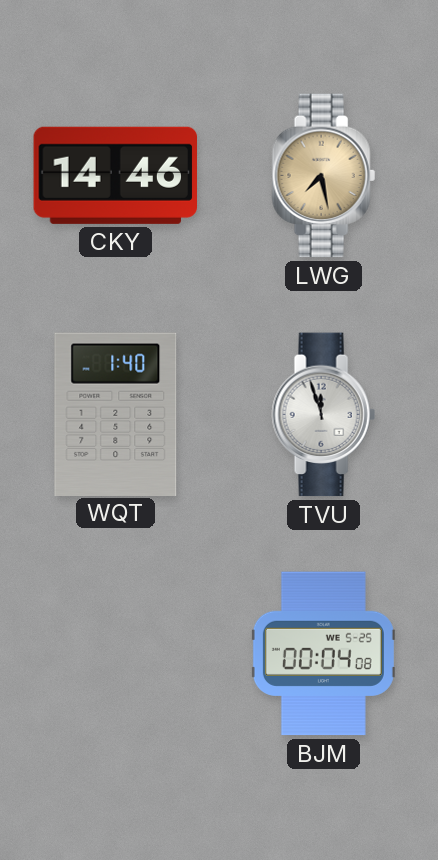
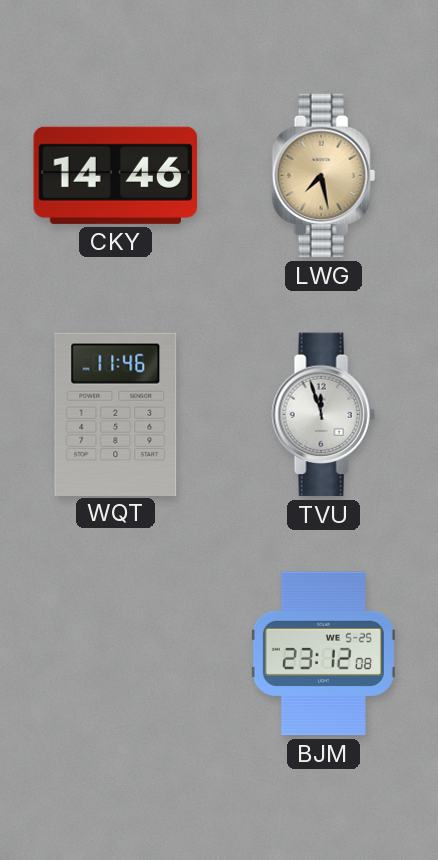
WQT: 1:40 -> 11:46
BJM: 00:04 -> 23:12
